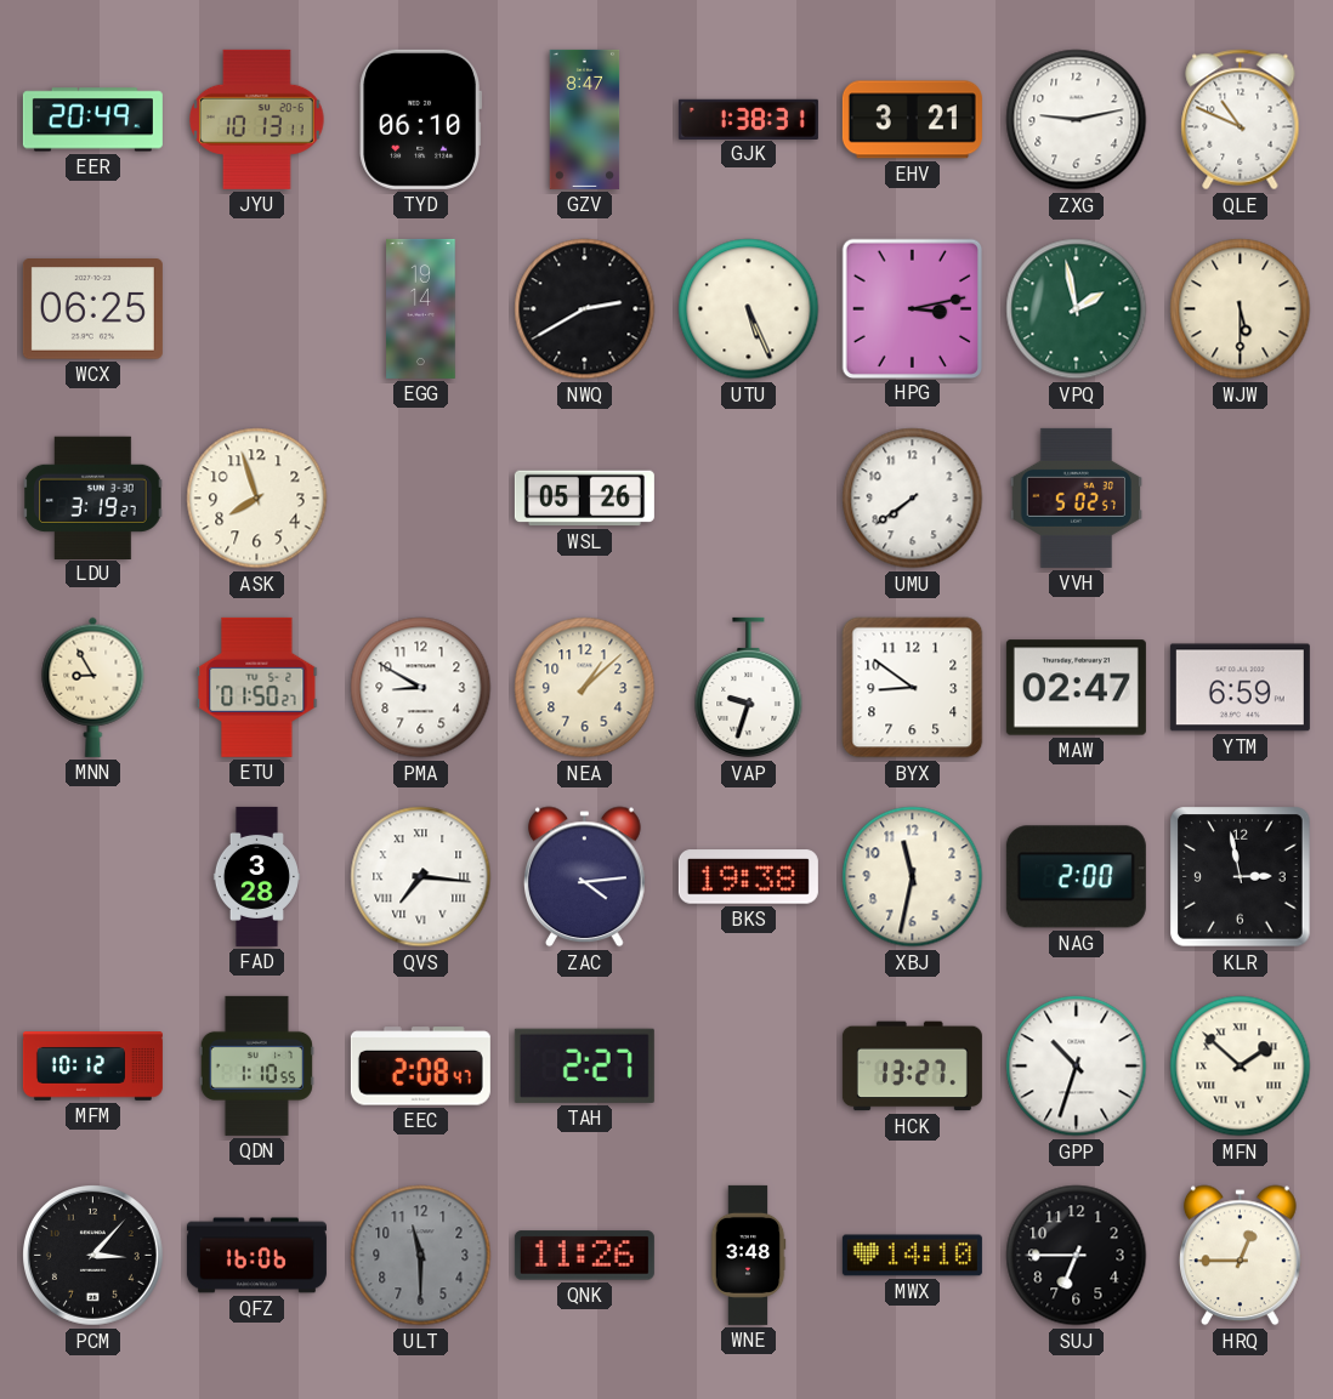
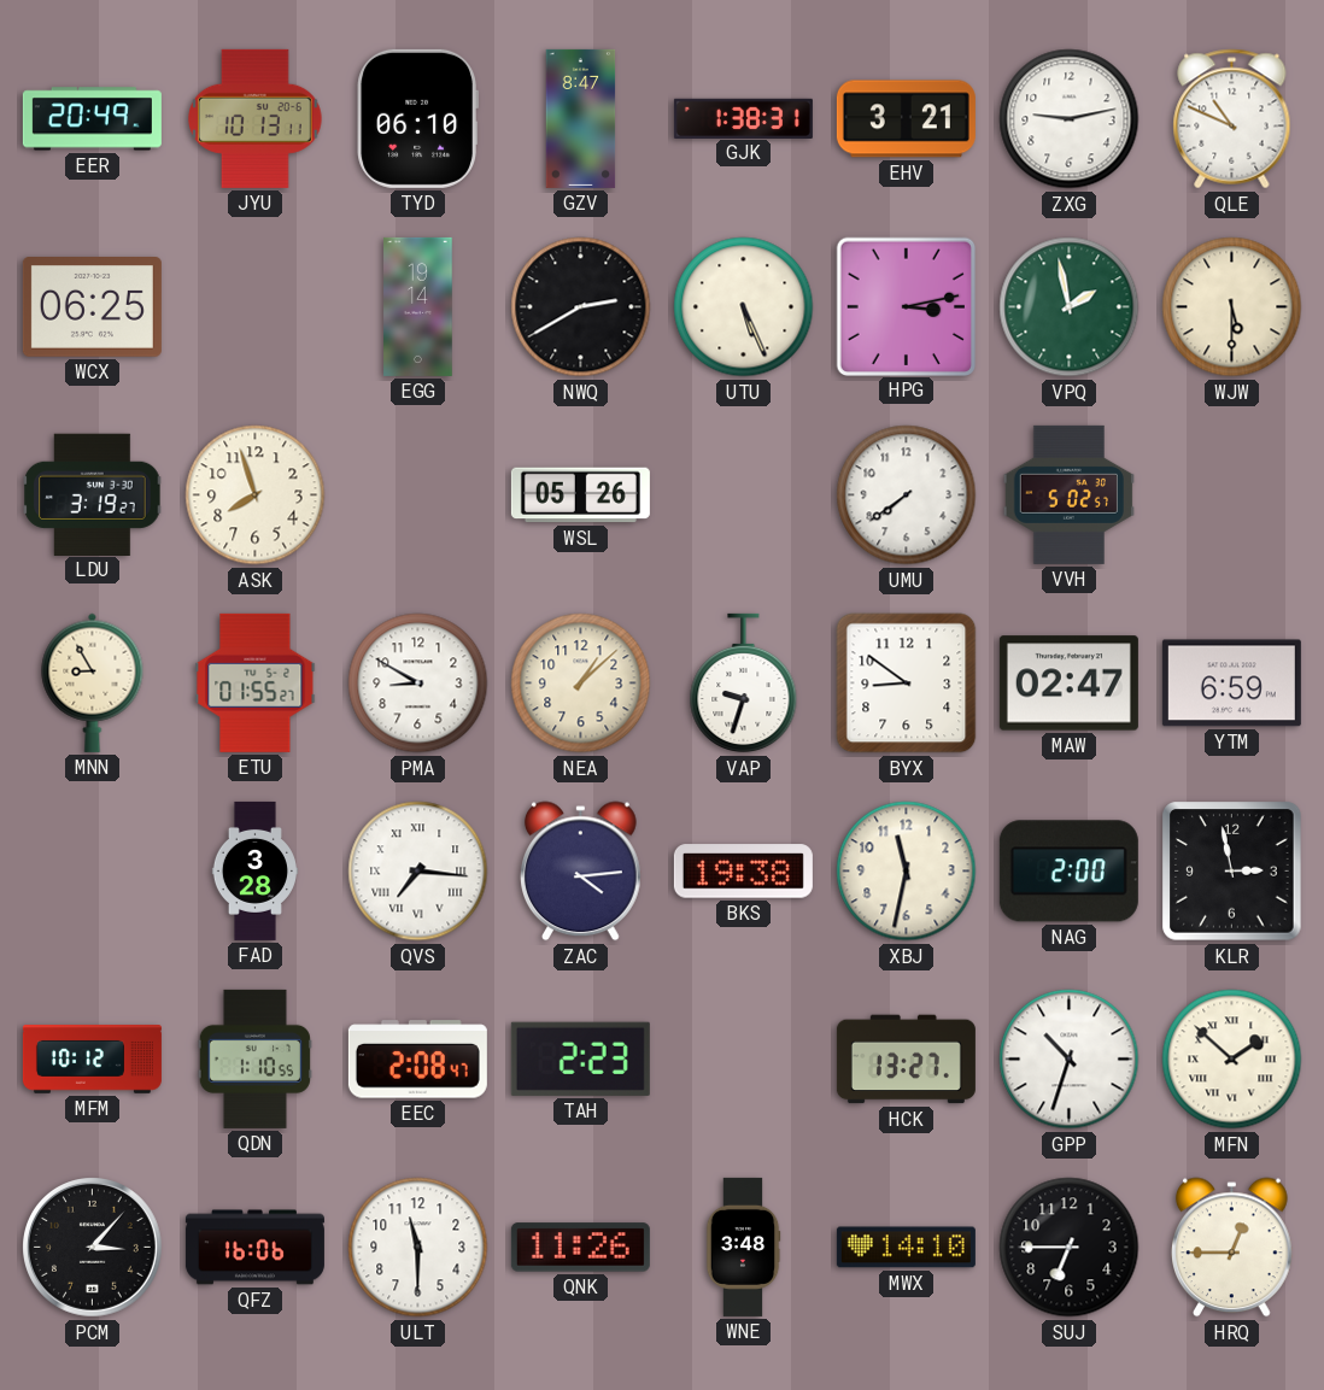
ETU: 01:50 -> 01:55
TAH: 2:27 -> 2:23
ULT dial: grey -> white
